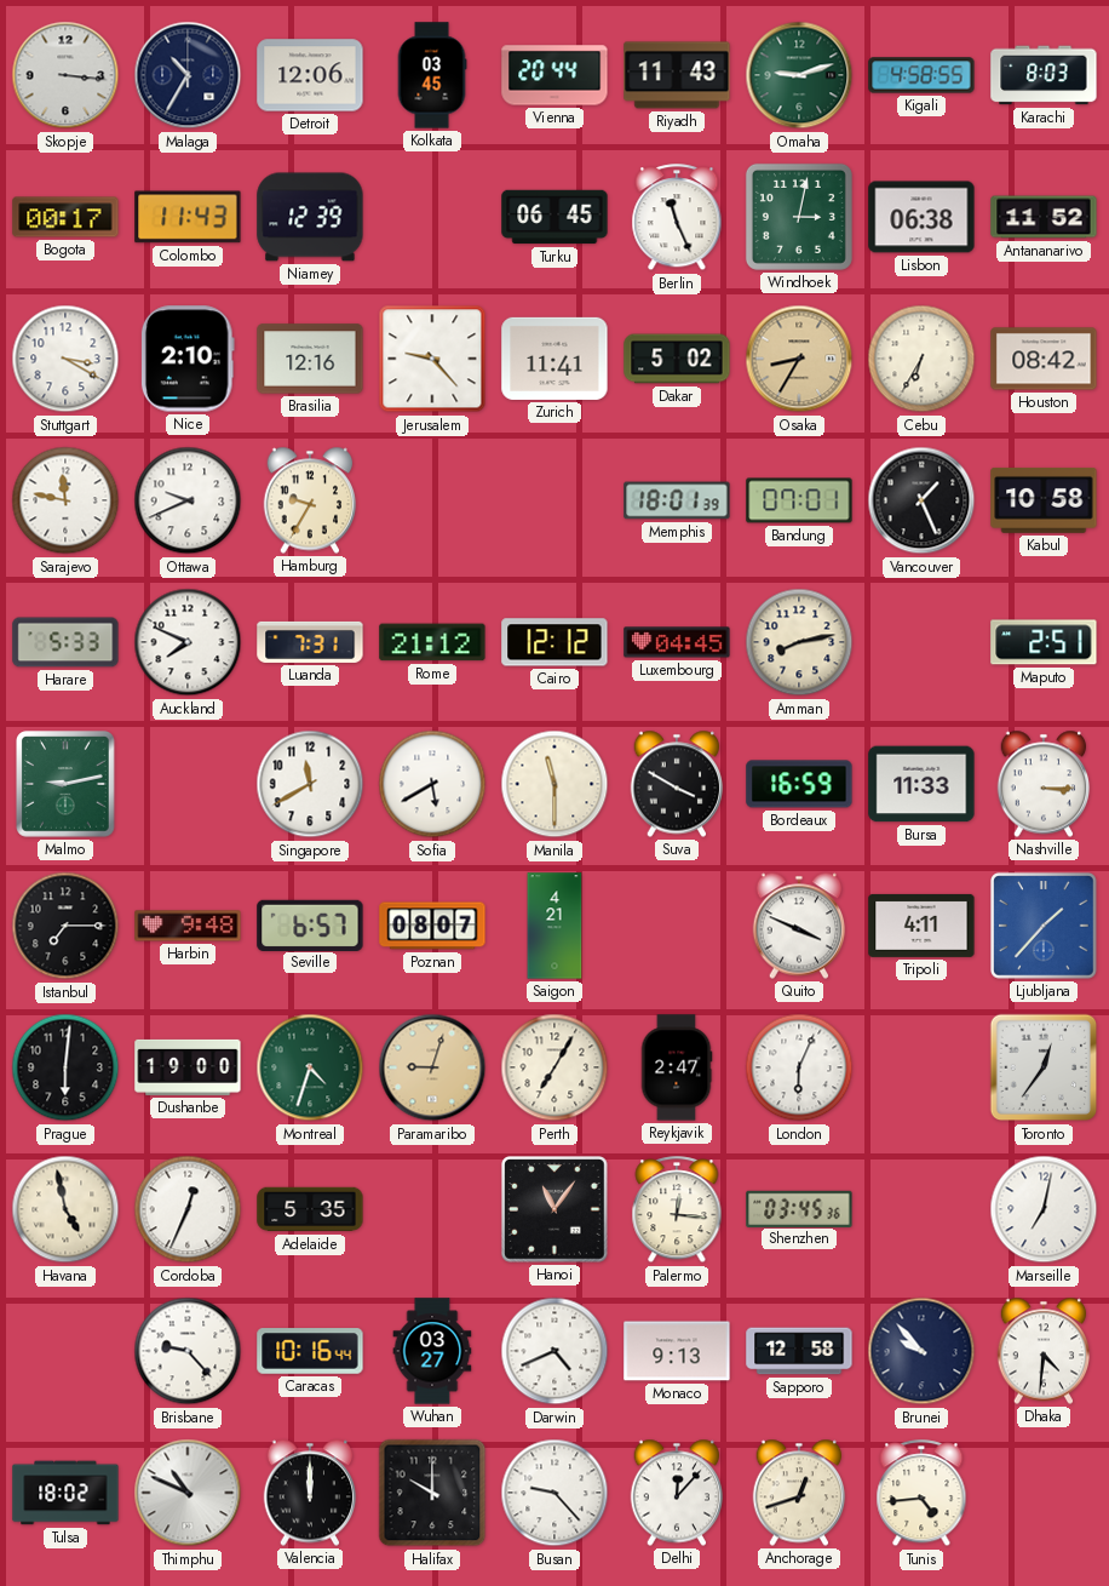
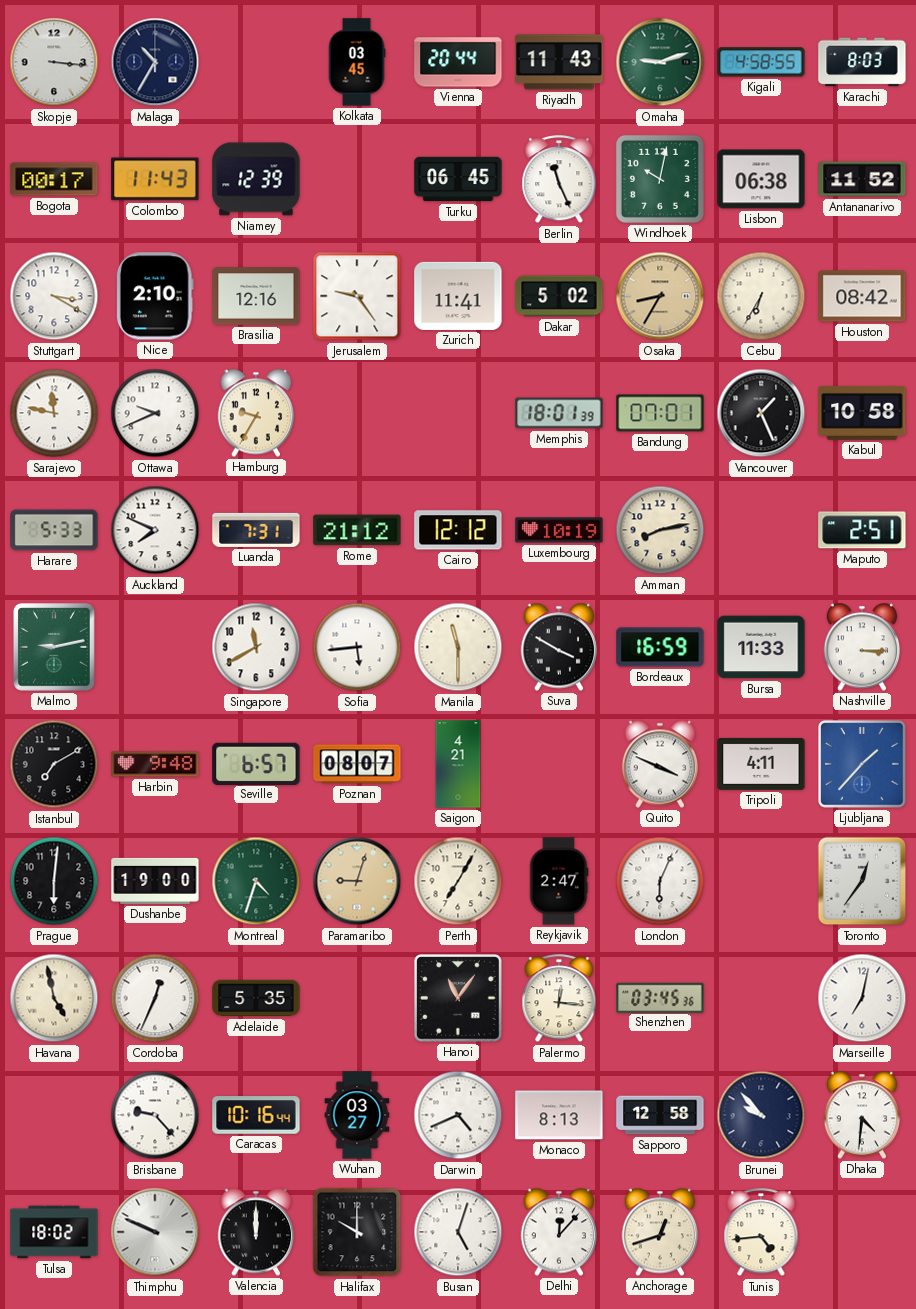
Detroit: 12:06 -> none
Windhoek: 3:02 -> 10:02
Jerusalem: 9:23 -> 9:24
Luxembourg: 04:45 -> 10:19
Sofia: 5:40 -> 5:44
Istanbul: 7:15 -> 7:10
Monaco: 9:13 -> 8:13
Thimphu: 10:49 -> 9:49
Busan: 9:23 -> 5:03
